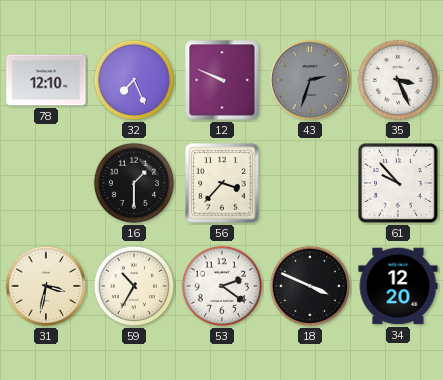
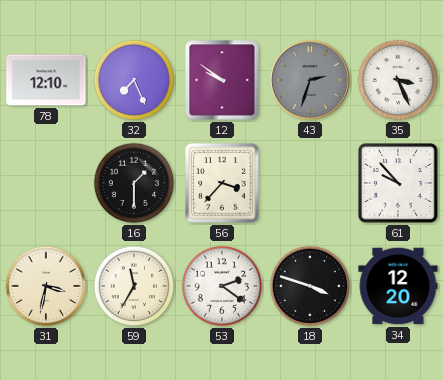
12: 9:49 -> 9:51
59: 10:35 -> 11:35
18: 3:49 -> 3:48
